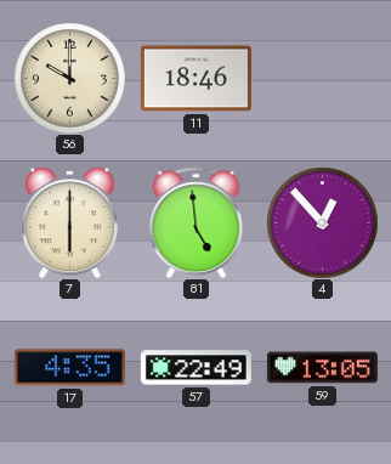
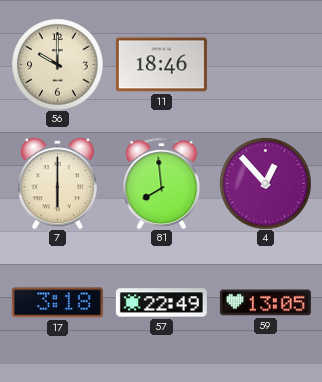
81: 4:59 -> 7:59
17: 4:35 -> 3:18
